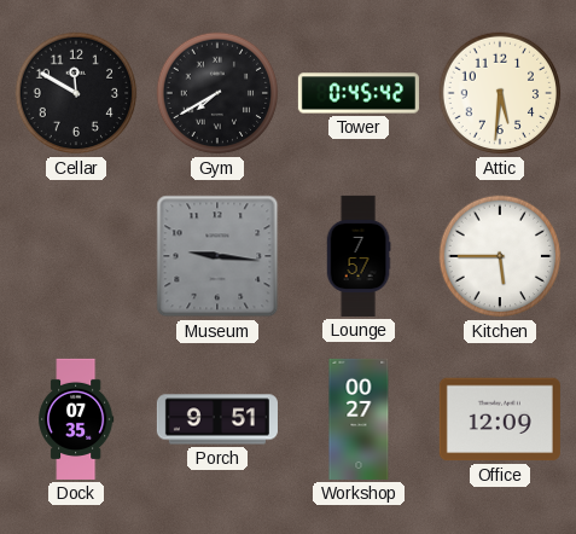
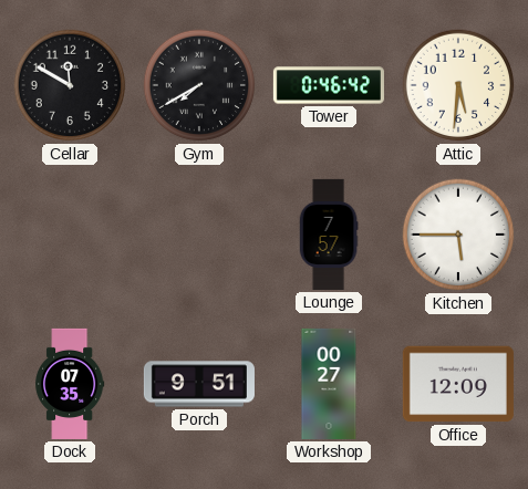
Tower: 0:45 -> 0:46
Museum: 9:16 -> none
